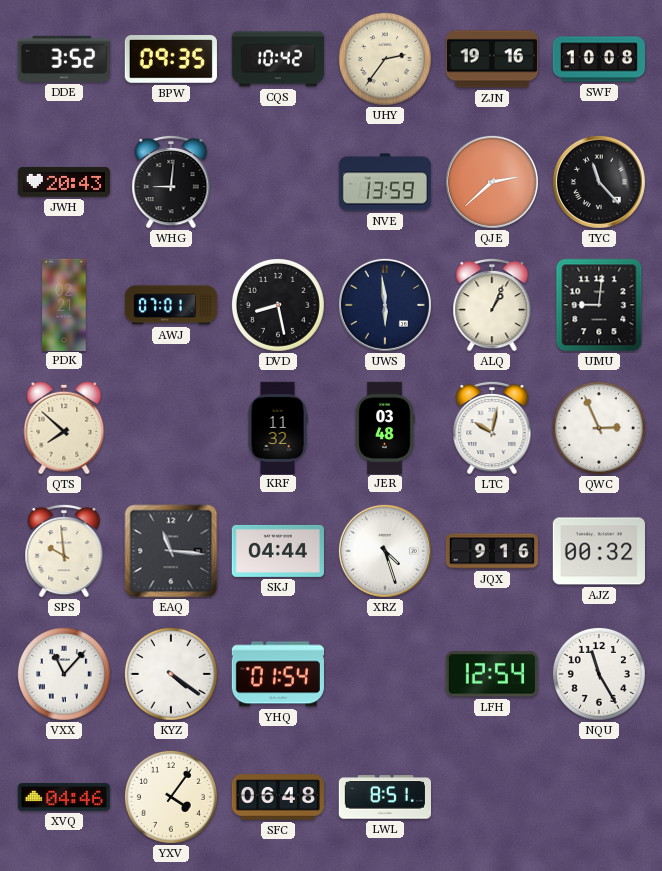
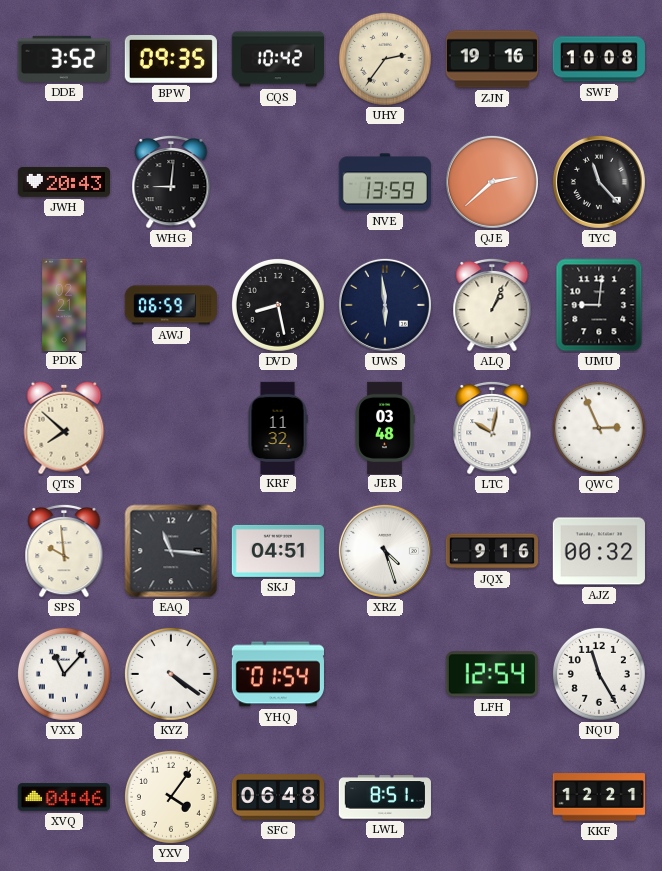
AWJ: 07:01 -> 06:59
SKJ: 04:44 -> 04:51
KKF: none -> 12:21
